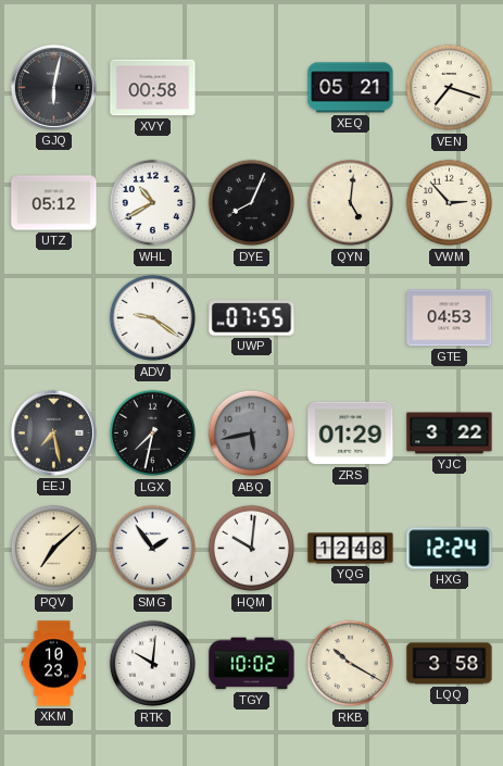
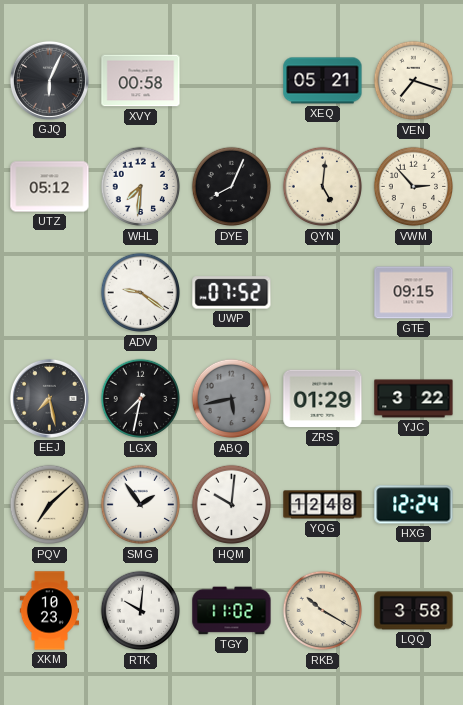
GJQ: 6:02 -> 6:04
WHL: 10:40 -> 7:31
UWP: 07:55 -> 07:52
GTE: 04:53 -> 09:15
TGY: 10:02 -> 11:02
